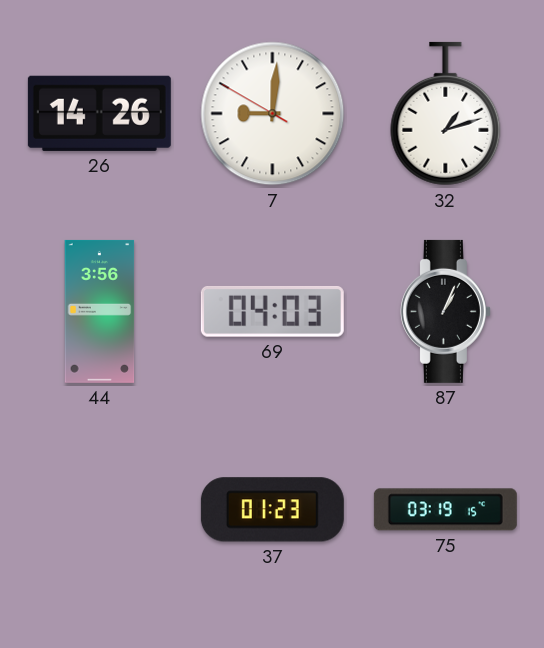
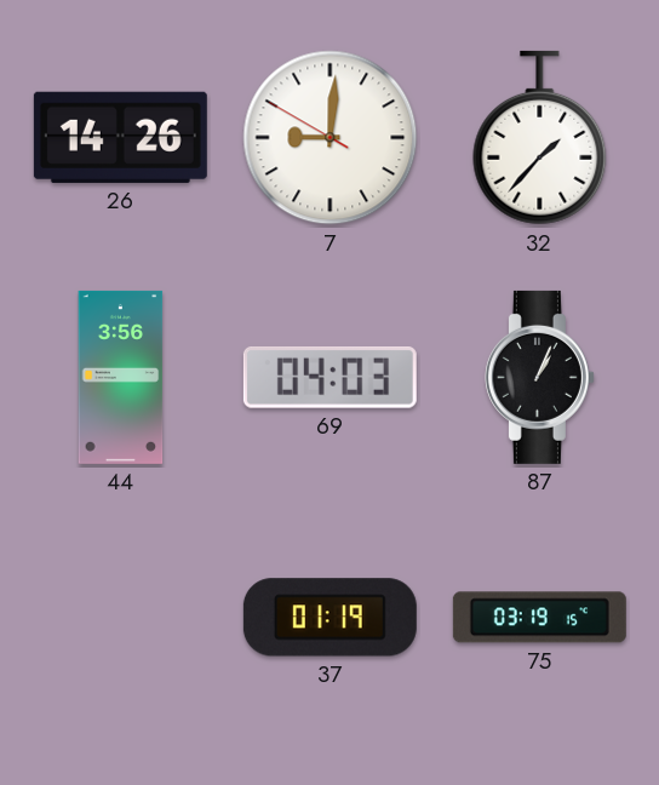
32: 1:12 -> 1:37
37: 01:23 -> 01:19
